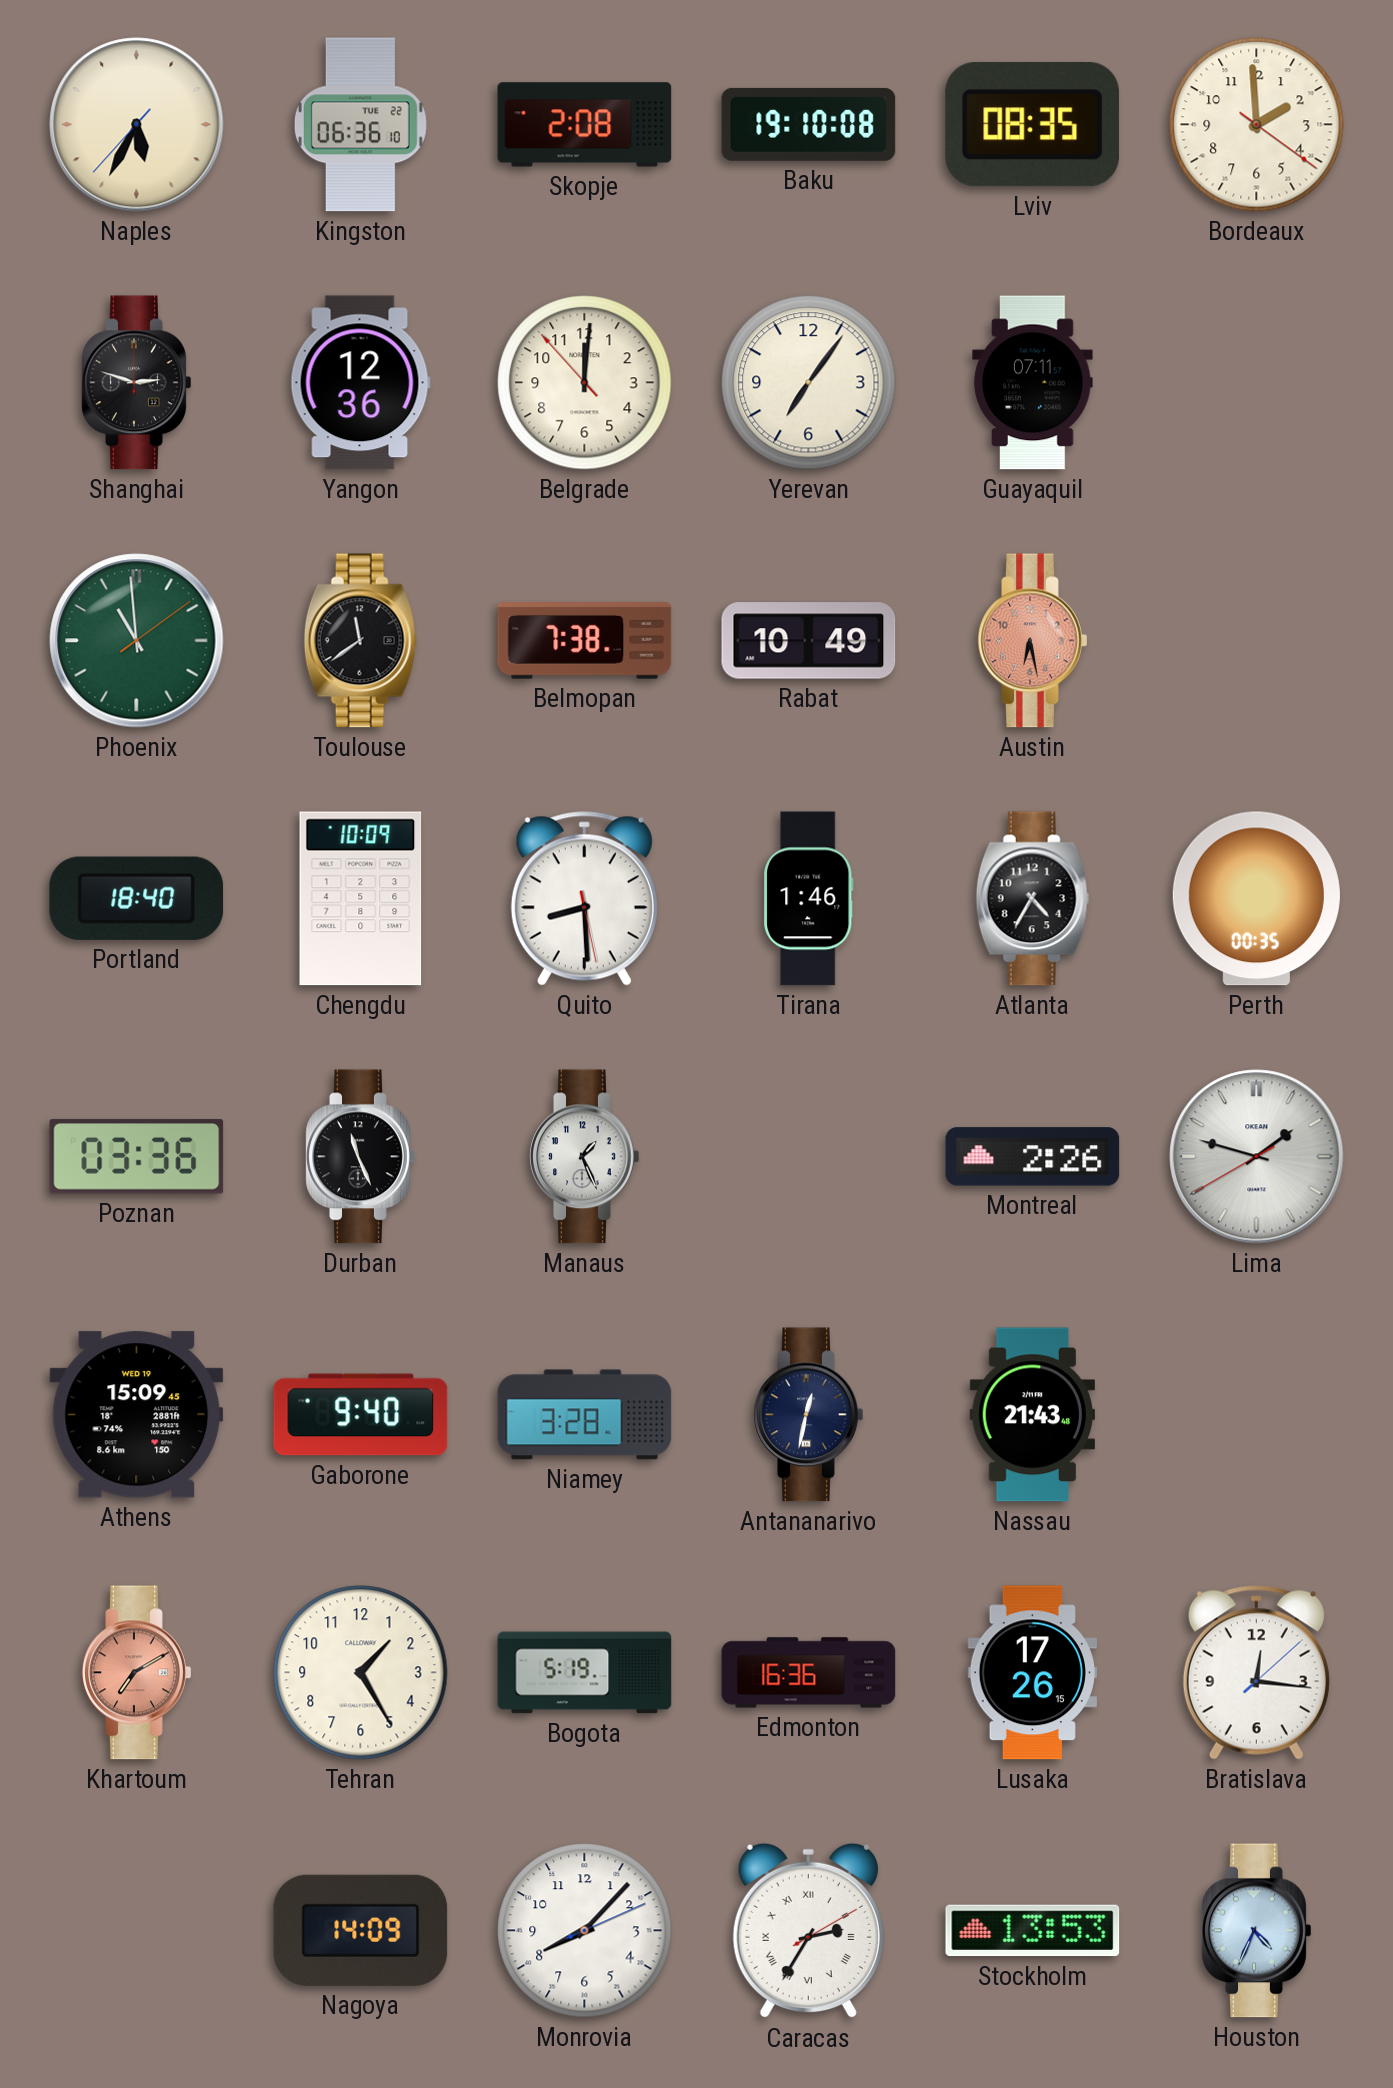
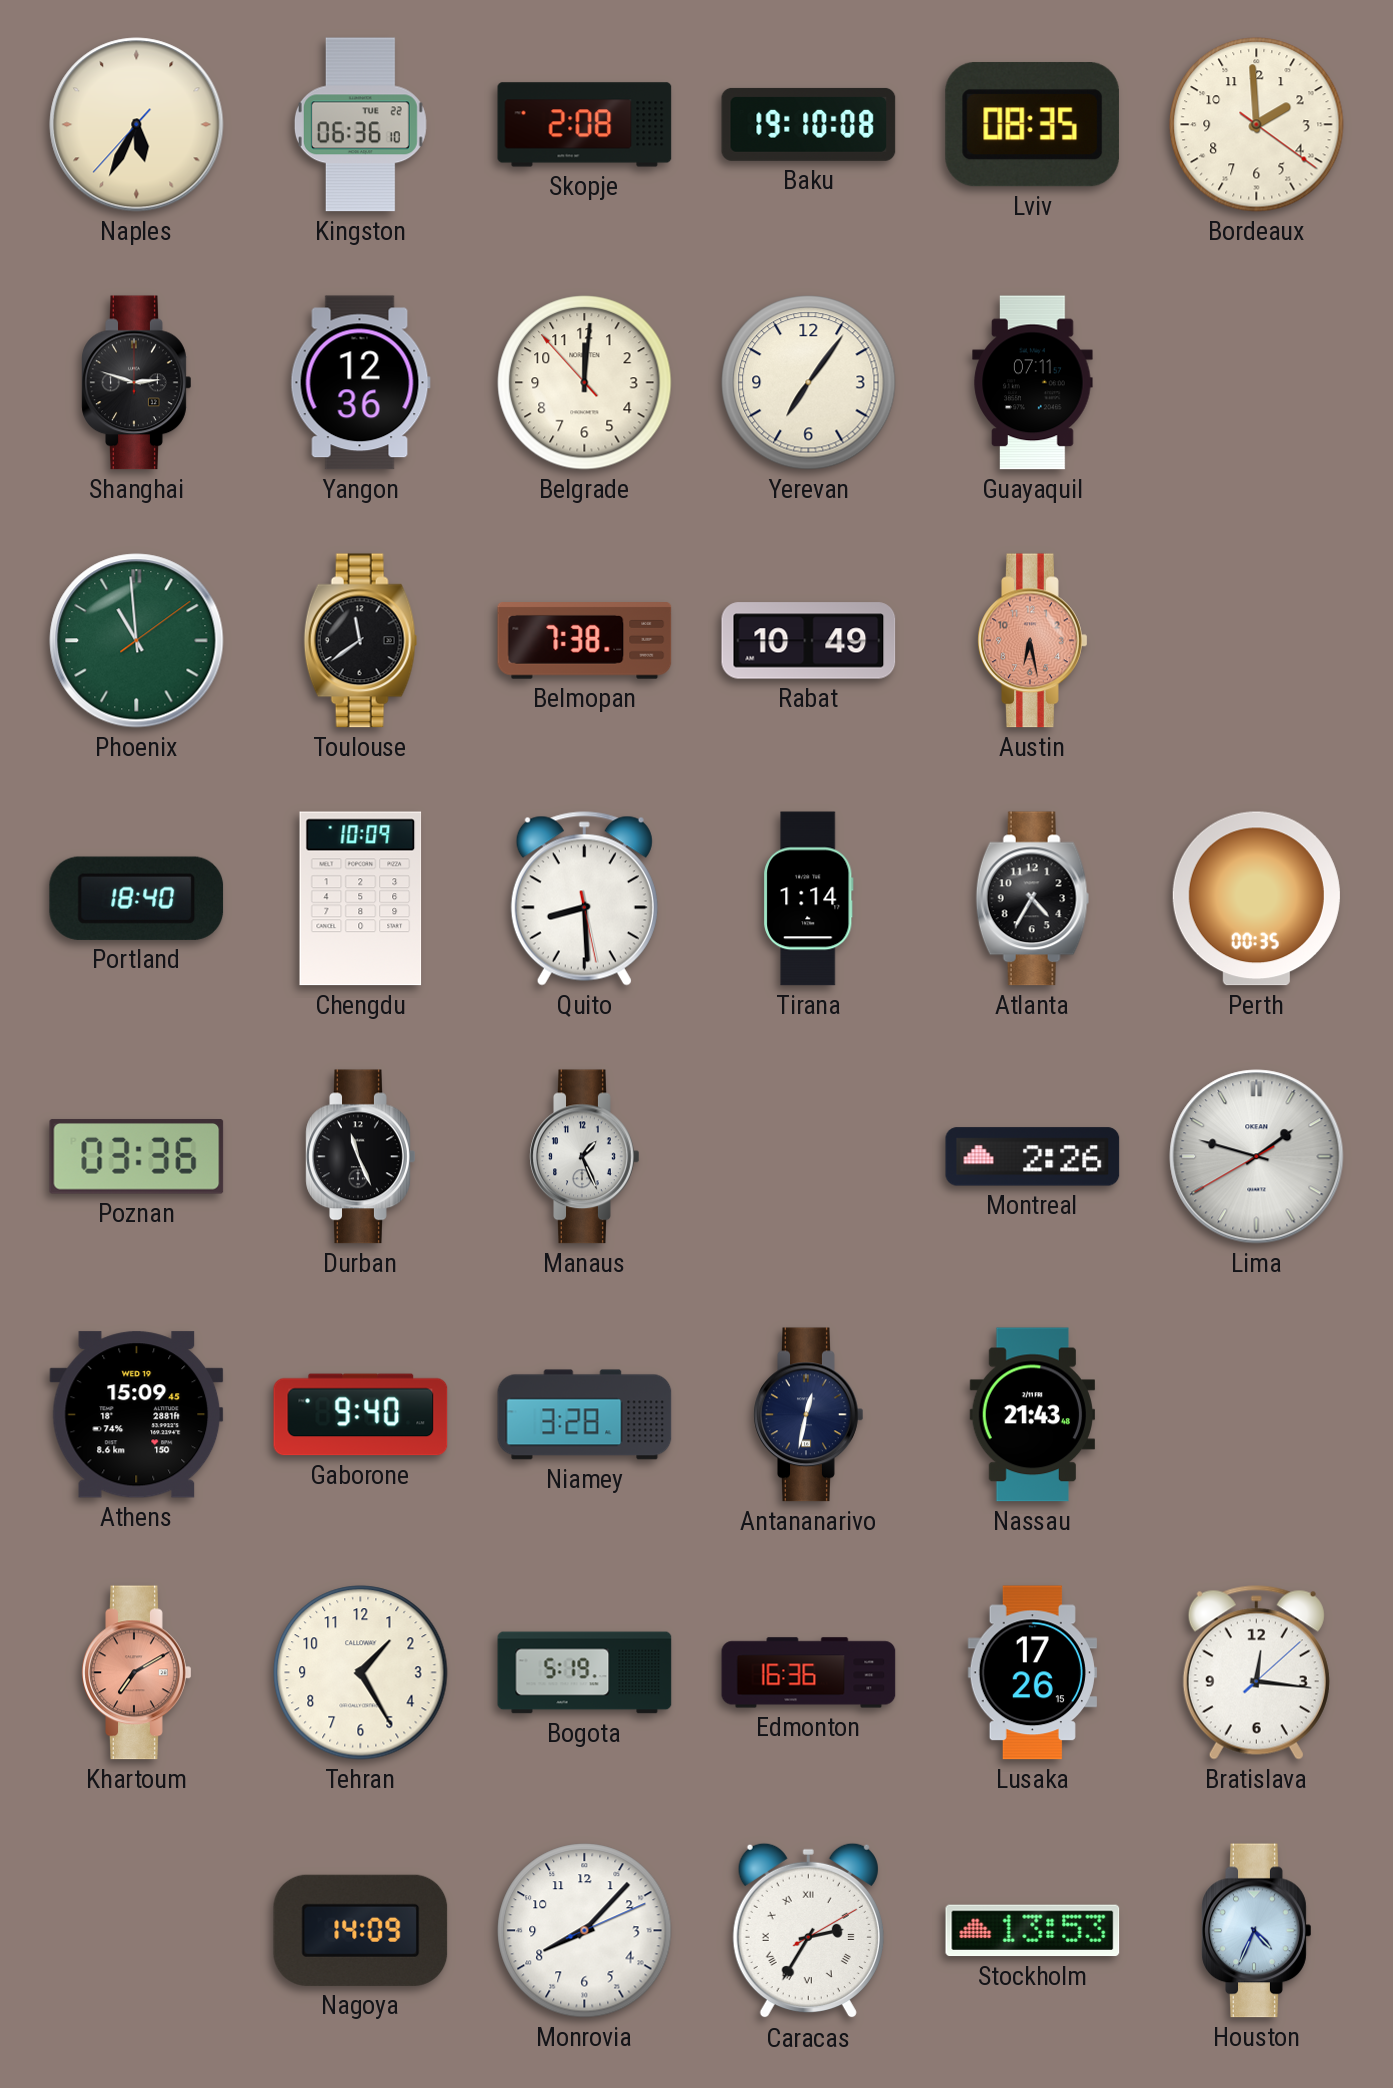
Tirana: 1:46 -> 1:14
